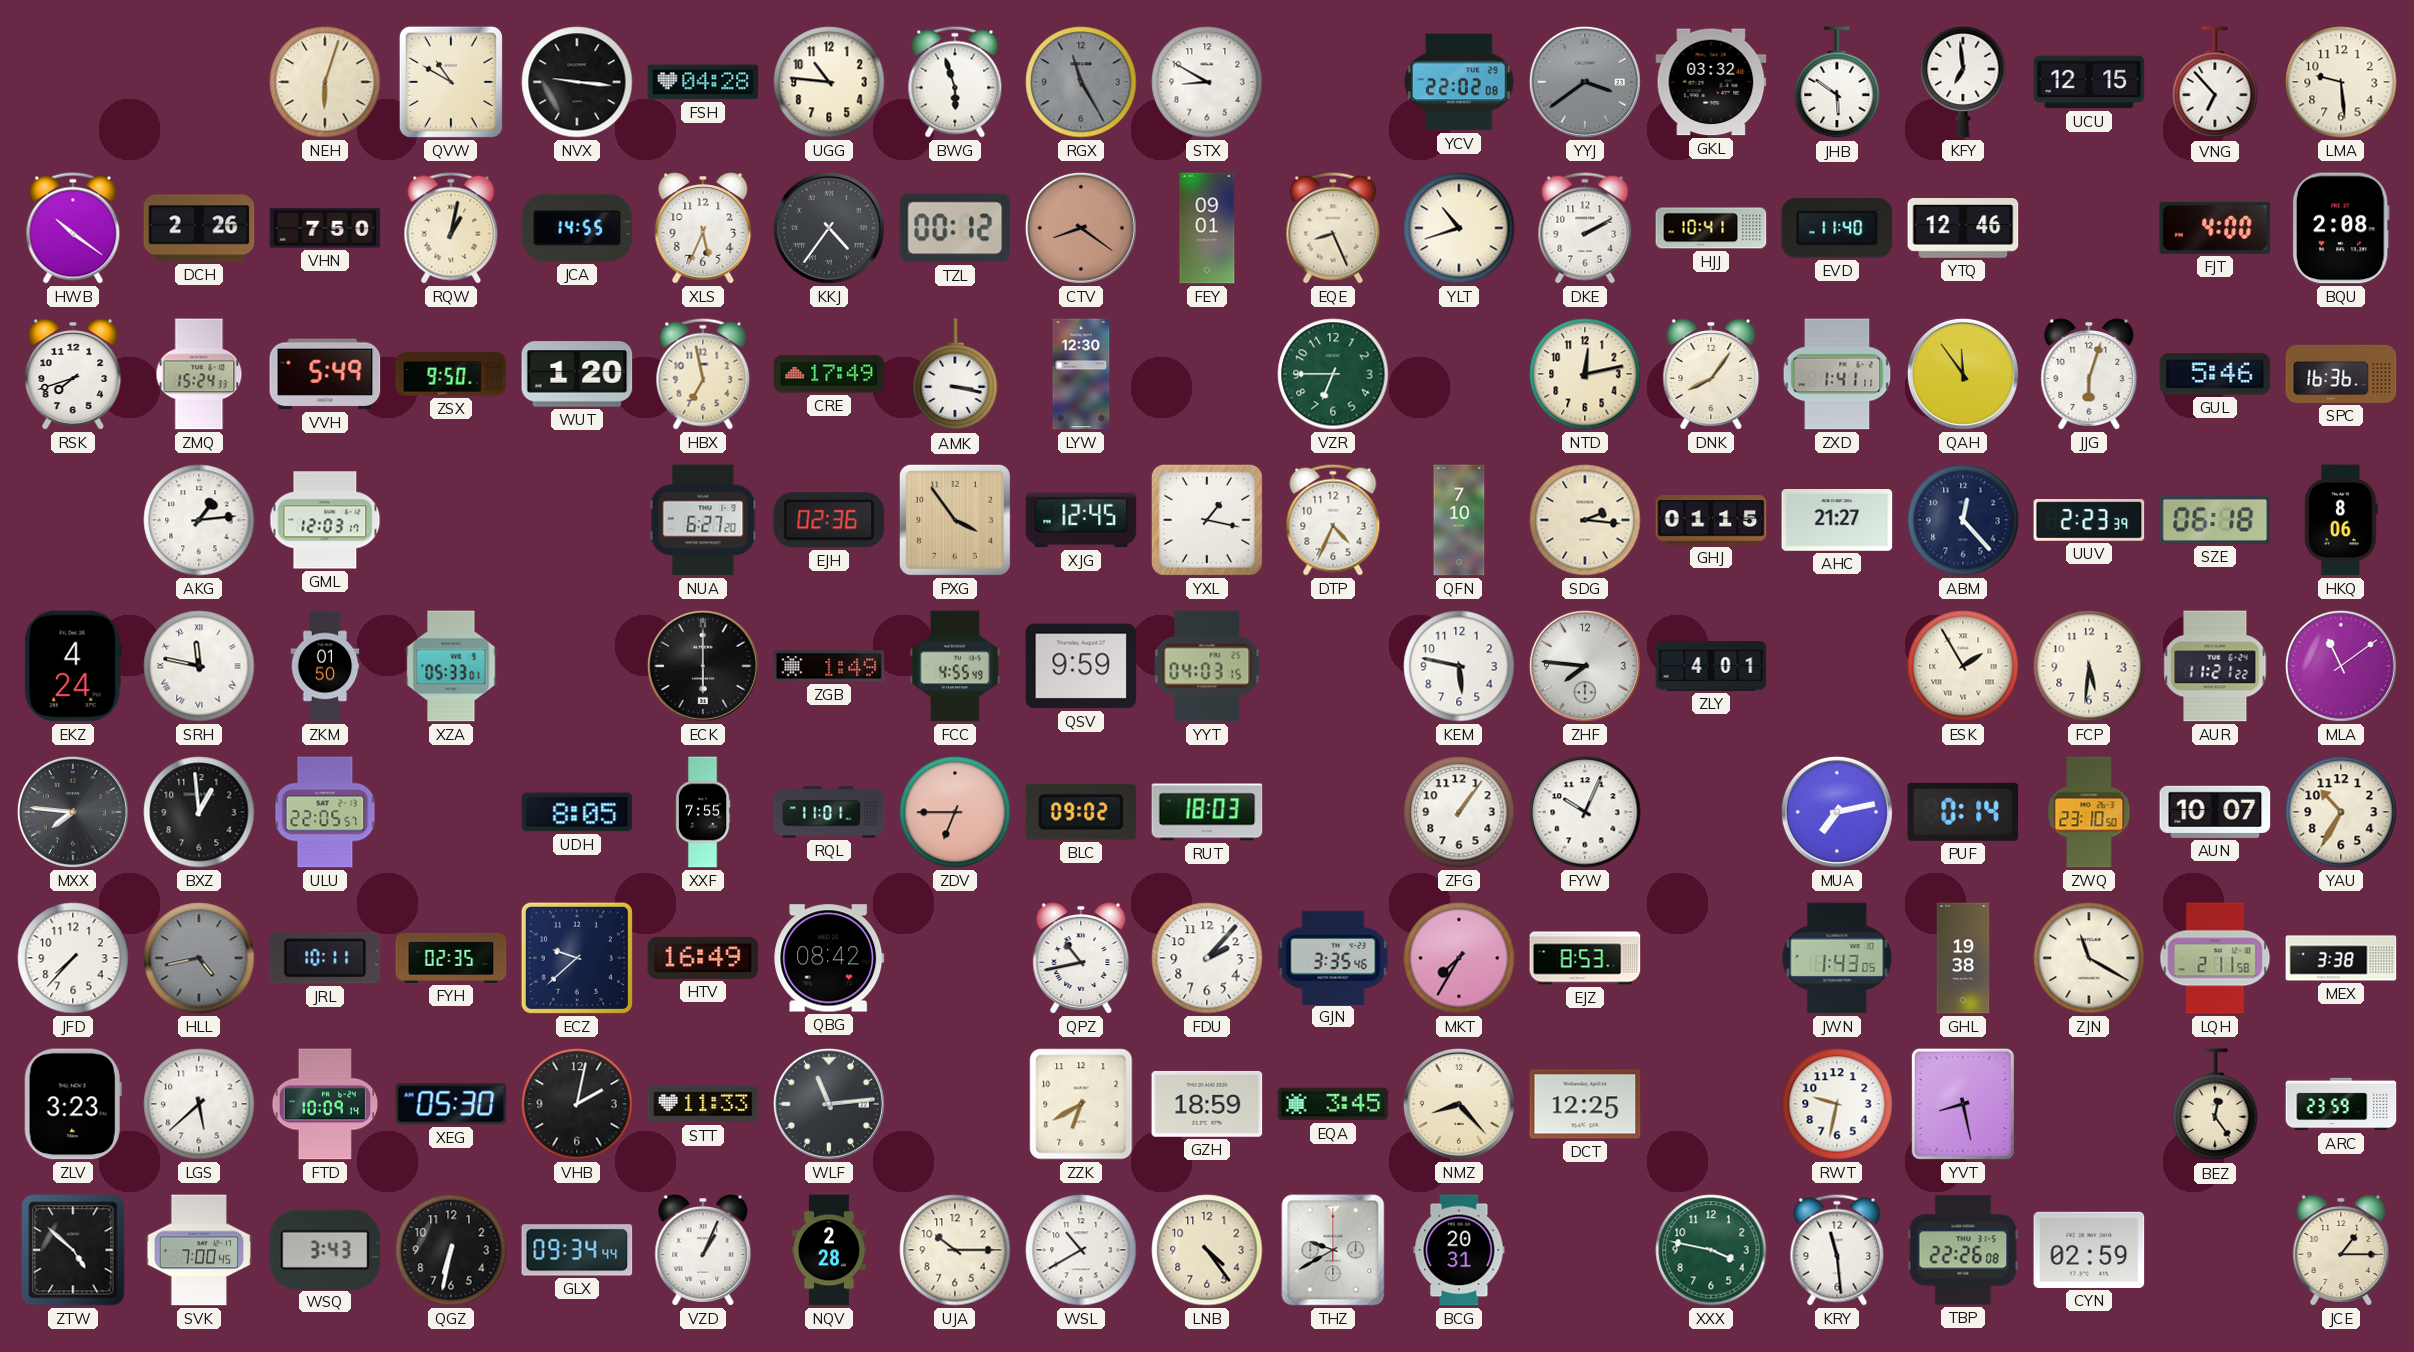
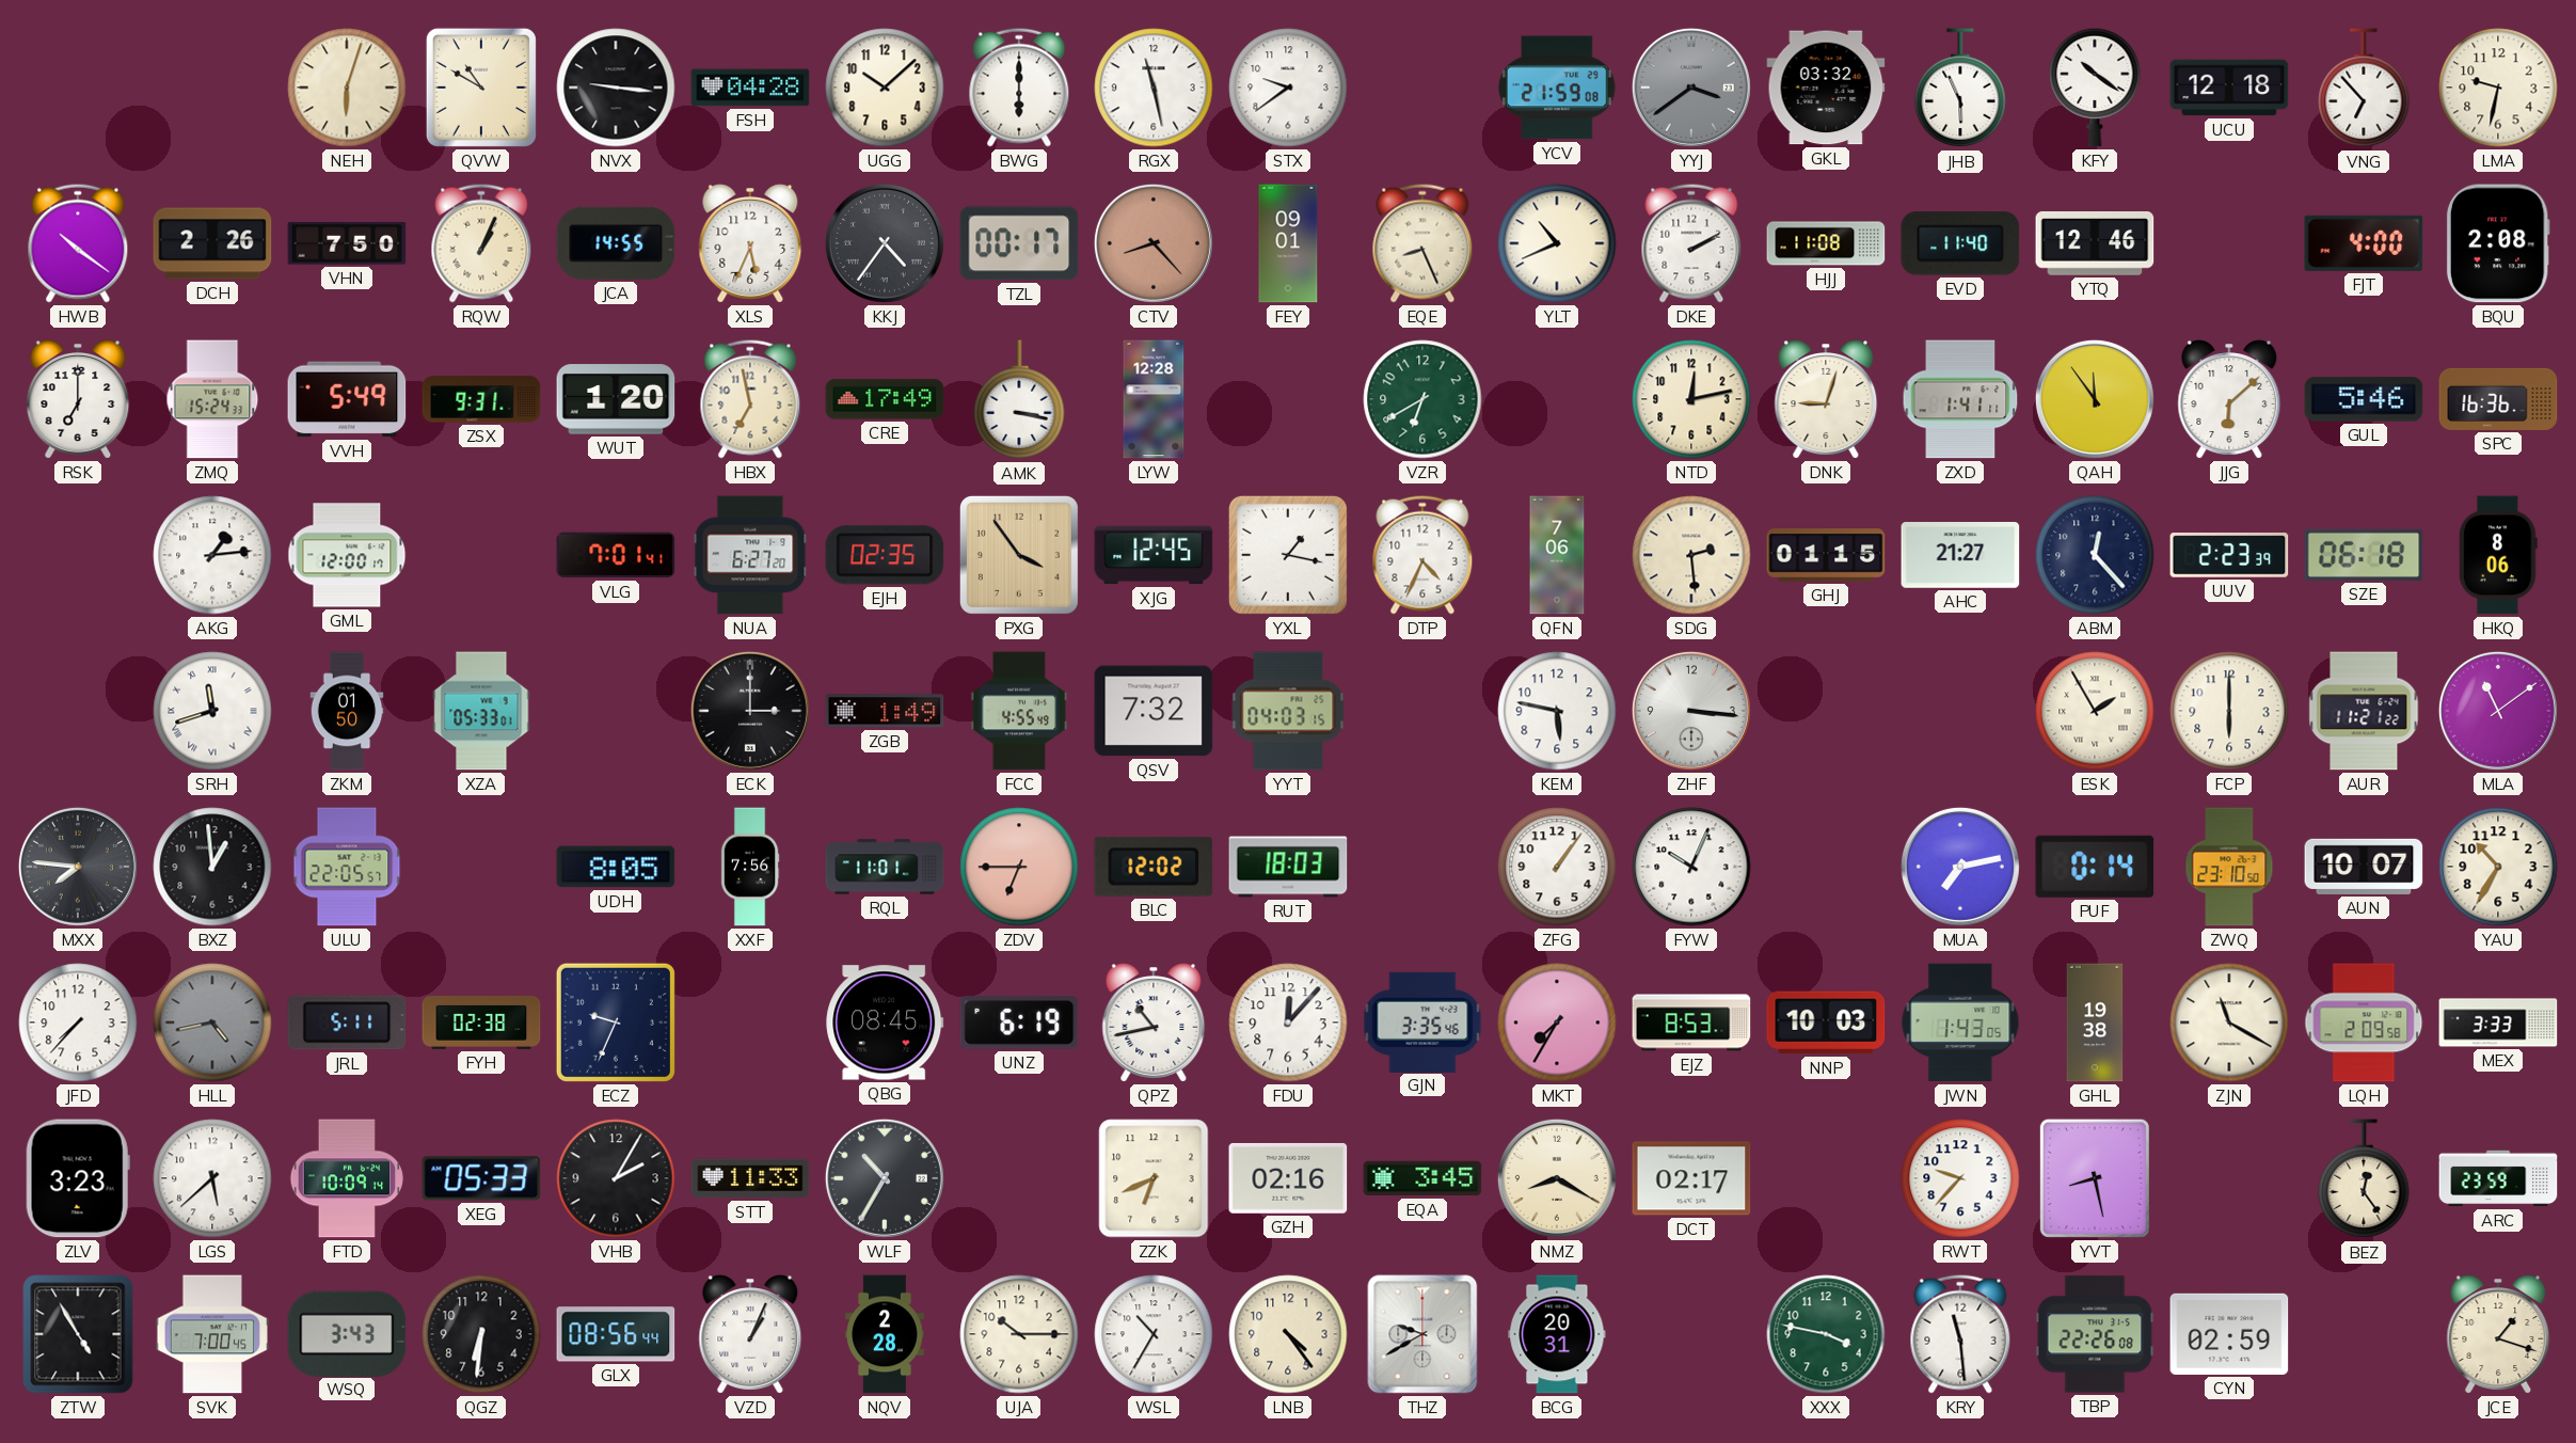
UGG: 10:46 -> 10:08
BWG: 5:57 -> 6:00
RGX: 11:25 -> 11:28
RGX dial: grey -> white
STX: 8:50 -> 9:39
YCV: 22:02 -> 21:59
JHB: 5:51 -> 5:56
KFY: 6:59 -> 10:21
UCU: 12:15 -> 12:18
LMA: 9:29 -> 9:32
RQW: 1:02 -> 1:04
TZL: 00:12 -> 00:17
CTV: 8:21 -> 8:23
YLT: 10:42 -> 10:41
HJJ: 10:41 -> 11:08
RSK: 7:42 -> 7:00
ZSX: 9:50 -> 9:31
LYW: 12:30 -> 12:28
VZR: 6:45 -> 6:40
DNK: 8:06 -> 9:03
JJG: 6:03 -> 6:08
GML: 12:03 -> 12:00
VLG: none -> 7:01
EJH: 02:36 -> 02:35
QFN: 7:10 -> 7:06
SDG: 2:16 -> 2:29
EKZ: 4:24 -> none
SRH: 11:47 -> 11:42
ECK: 6:00 -> 3:00
QSV: 9:59 -> 7:32
ZHF: 7:46 -> 3:16
ZLY: 4:01 -> none
FCP: 5:31 -> 6:00
XXF: 7:55 -> 7:56
BLC: 09:02 -> 12:02
JRL: 10:11 -> 5:11
FYH: 02:35 -> 02:38
ECZ: 9:38 -> 9:34
HTV: 16:49 -> none
QBG: 08:42 -> 08:45
UNZ: none -> 6:19
FDU: 2:07 -> 12:07
NNP: none -> 10:03
LQH: 2:11 -> 2:09
MEX: 3:38 -> 3:33
XEG: 05:30 -> 05:33
VHB: 2:02 -> 2:05
WLF: 11:14 -> 10:35
ZZK: 6:40 -> 6:41
GZH: 18:59 -> 02:16
NMZ: 8:23 -> 8:20
DCT: 12:25 -> 02:17
RWT: 9:32 -> 9:37
ZTW: 4:52 -> 4:55
QGZ: 6:32 -> 6:31
GLX: 09:34 -> 08:56
WSL: 10:40 -> 10:35
JCE: 1:15 -> 1:18
